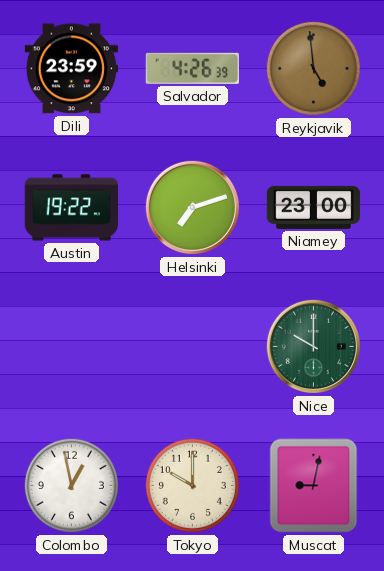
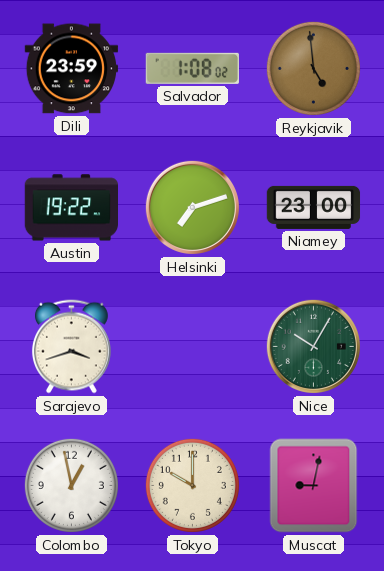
Salvador: 4:26 -> 1:08
Sarajevo: none -> 3:42
Nice: 10:00 -> 10:05
